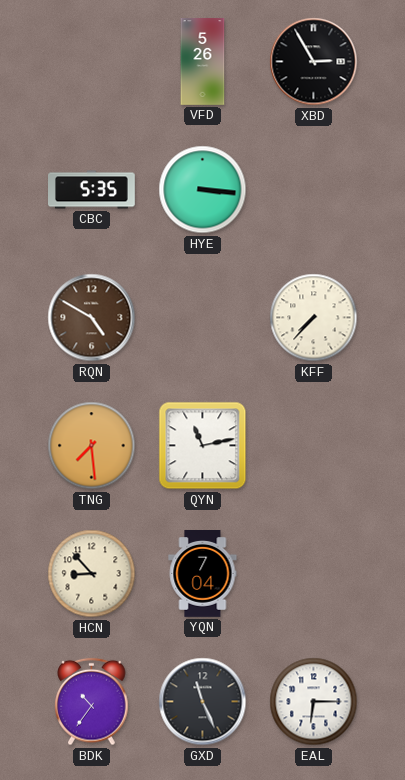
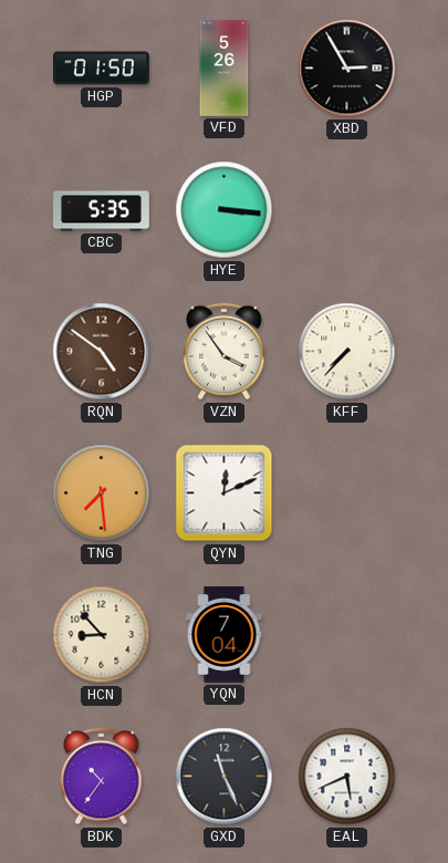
HGP: none -> 01:50
RQN: 4:50 -> 4:51
VZN: none -> 3:54
QYN: 11:13 -> 12:11
EAL: 6:15 -> 5:41
